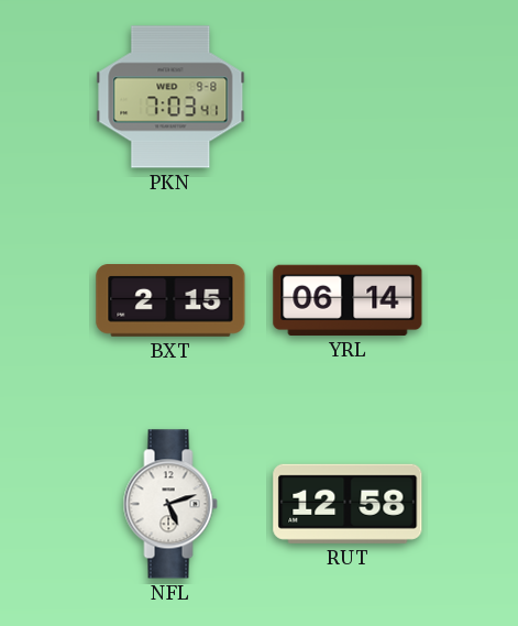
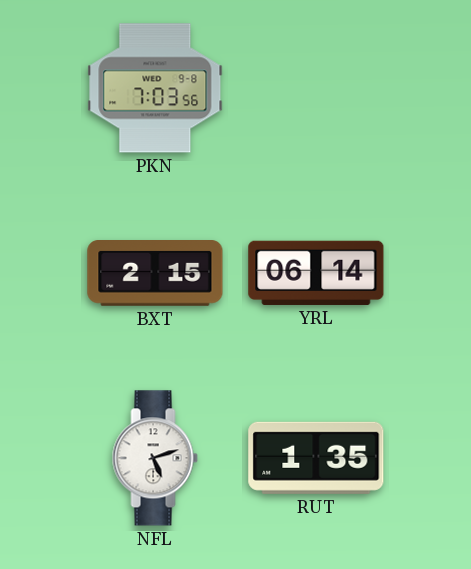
PKN: 7:03:41 -> 7:03:56
RUT: 12:58 -> 1:35
